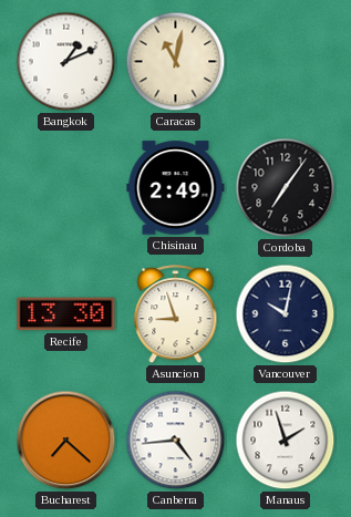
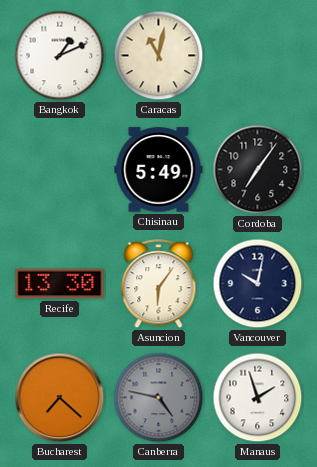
Chisinau: 2:49 -> 5:49
Asuncion: 8:57 -> 6:06
Canberra: 4:44 -> 4:47
Canberra dial: white -> grey
